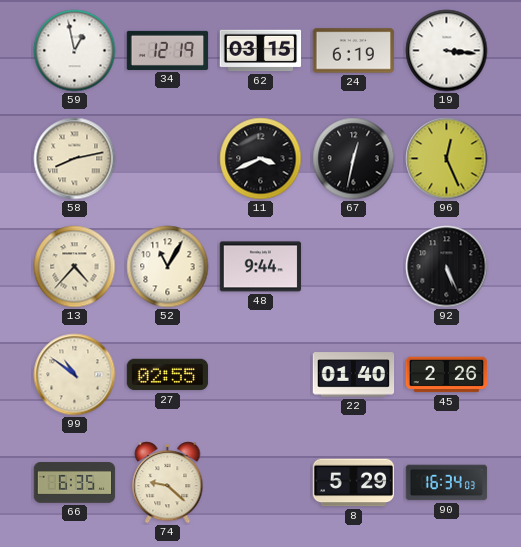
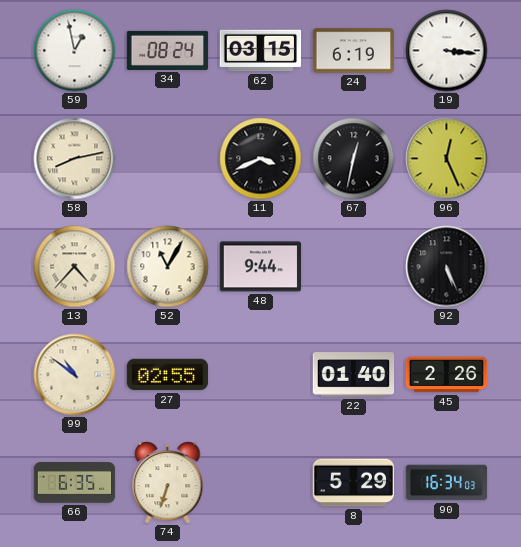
34: 12:19 -> 08:24
74: 9:22 -> 6:33
